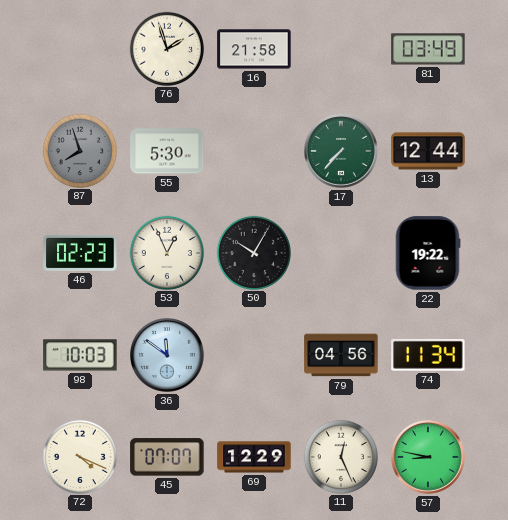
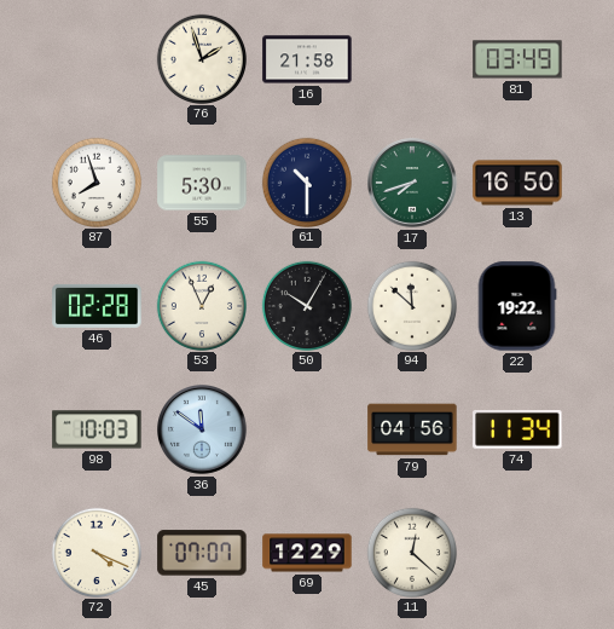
87 dial: grey -> white
61: none -> 10:30
17: 7:37 -> 7:42
13: 12:44 -> 16:50
46: 02:23 -> 02:28
94: none -> 11:52
11: 12:26 -> 12:22
57: 8:47 -> none
